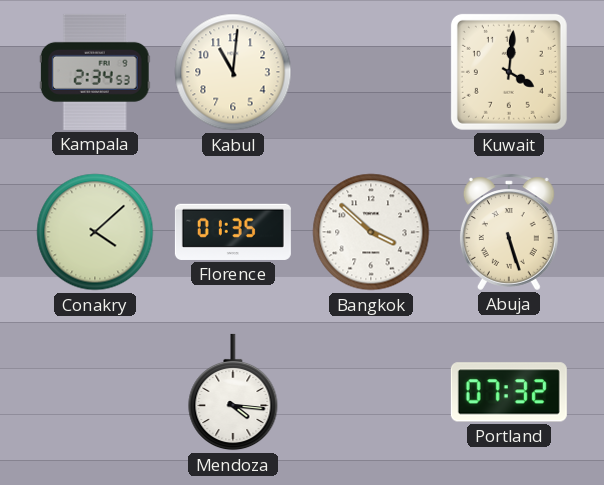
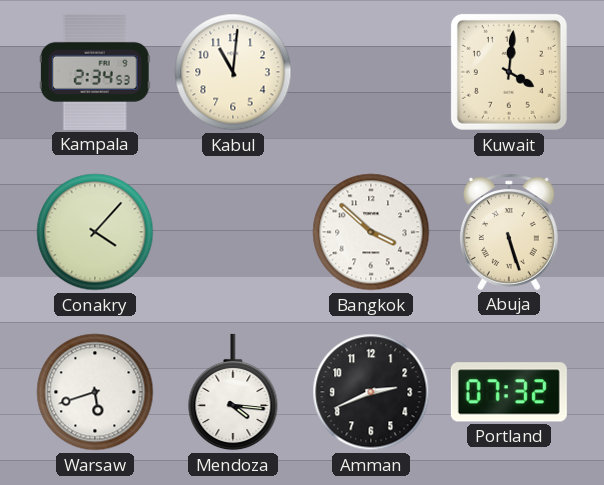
Conakry: 4:08 -> 4:07
Florence: 01:35 -> none
Warsaw: none -> 5:42
Amman: none -> 2:41
